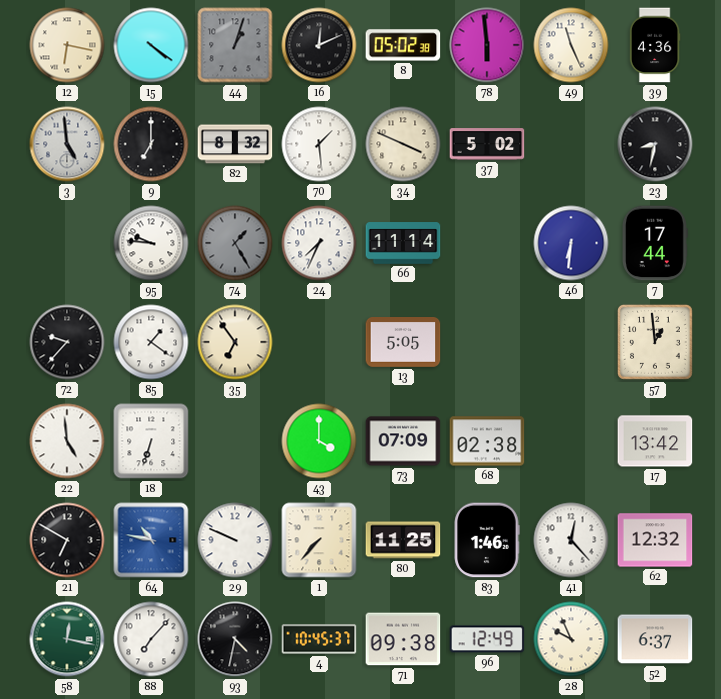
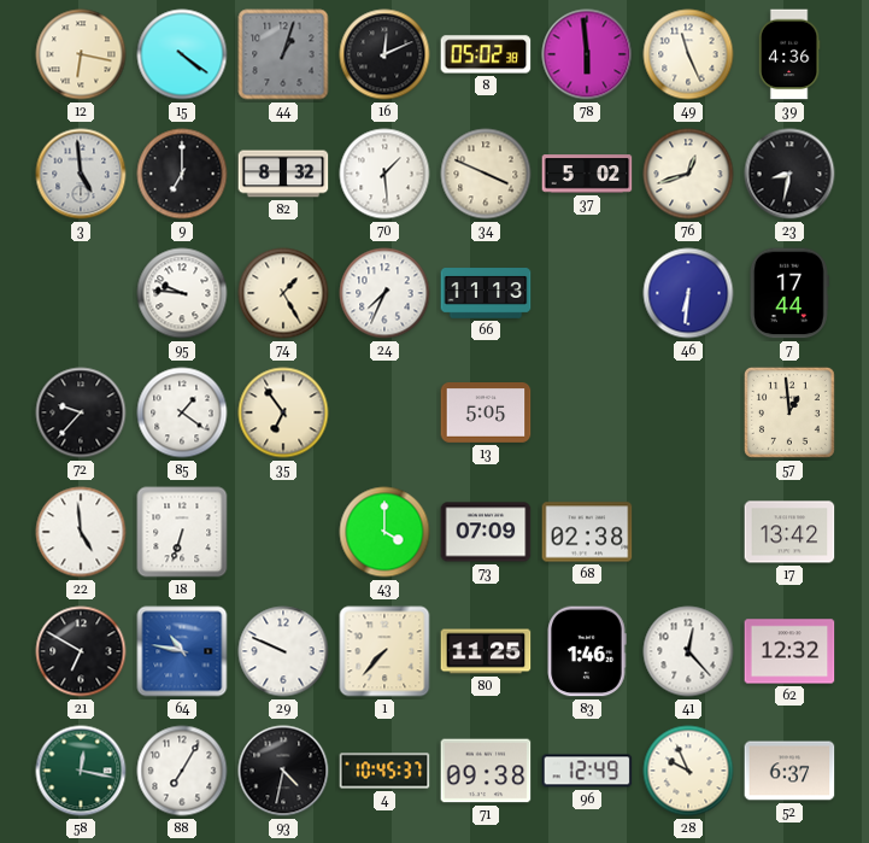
76: none -> 12:42
74 dial: grey -> cream
66: 11:14 -> 11:13
88: 7:07 -> 7:05
